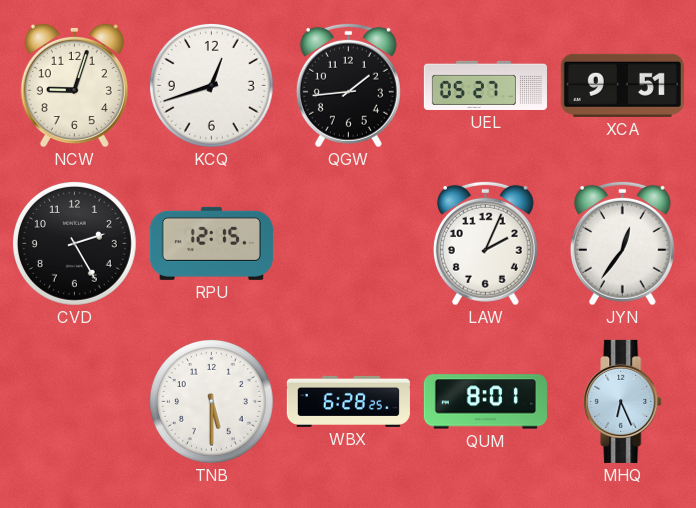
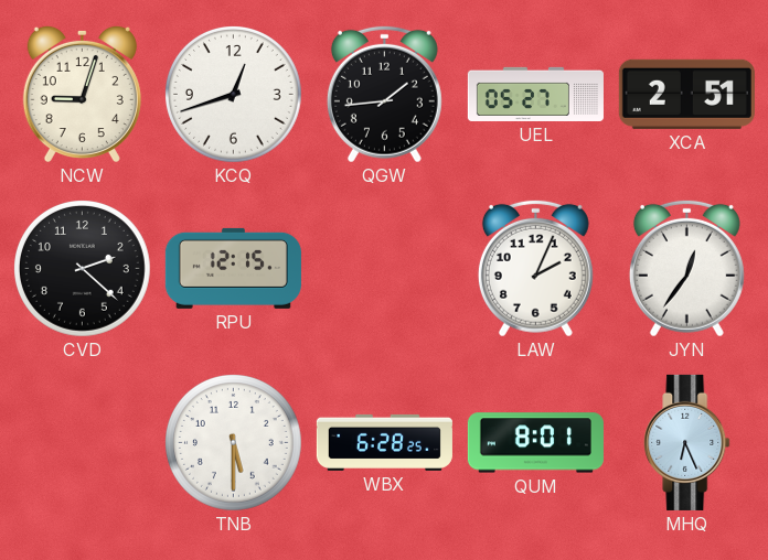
XCA: 9:51 -> 2:51
CVD: 2:25 -> 2:22
